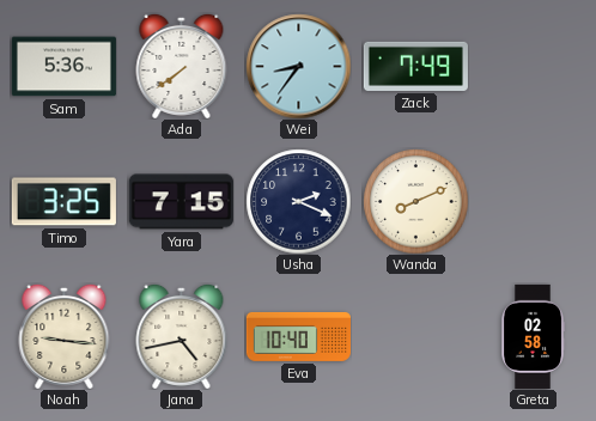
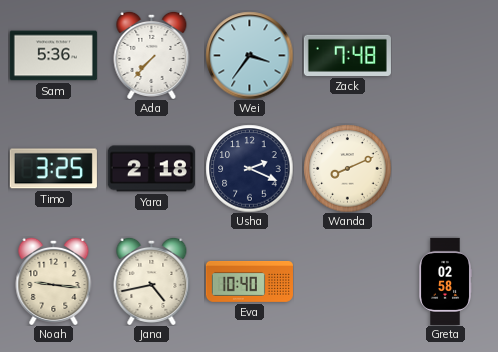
Ada: 7:39 -> 7:37
Wei: 8:36 -> 3:36
Zack: 7:49 -> 7:48
Yara: 7:15 -> 2:18
